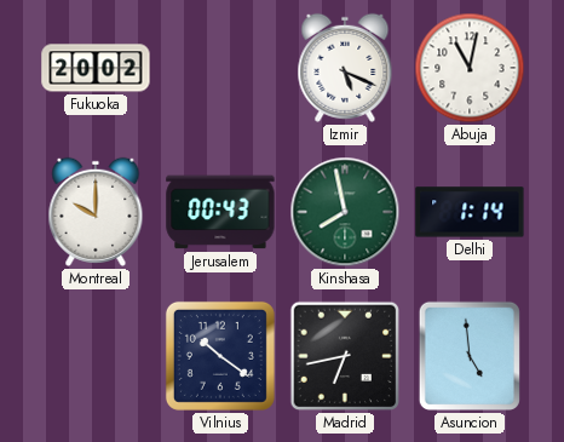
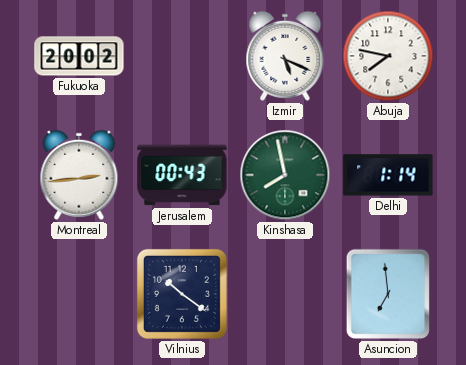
Abuja: 11:02 -> 7:47
Montreal: 10:00 -> 2:44
Madrid: 6:43 -> none
Asuncion: 4:59 -> 6:59
